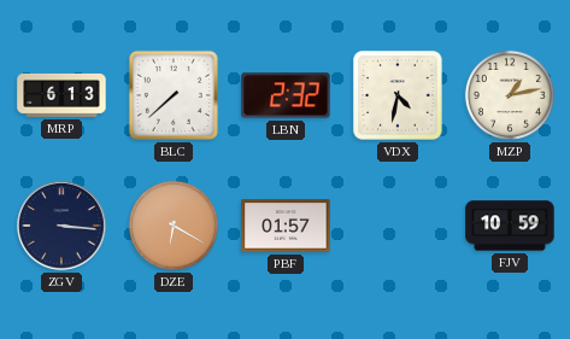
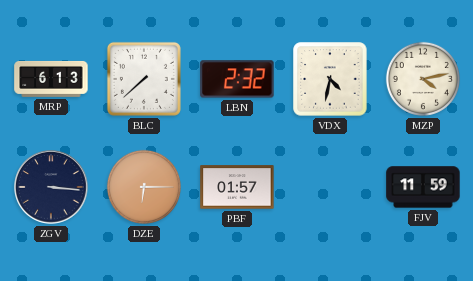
MZP: 1:13 -> 4:13
DZE: 6:20 -> 6:15
FJV: 10:59 -> 11:59
